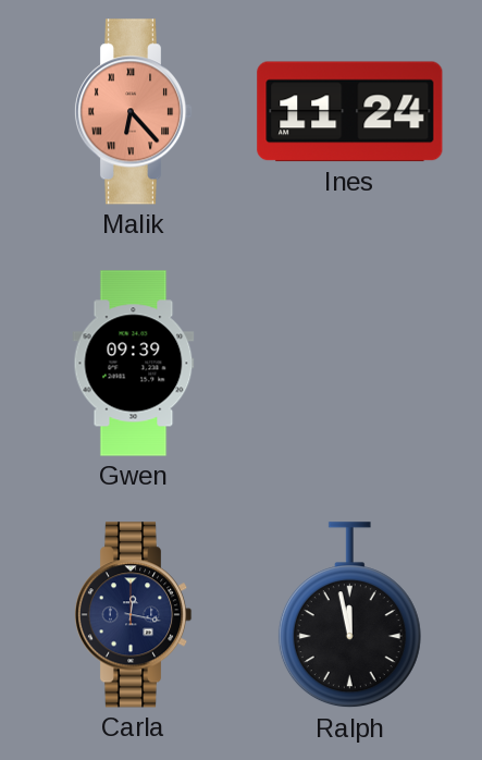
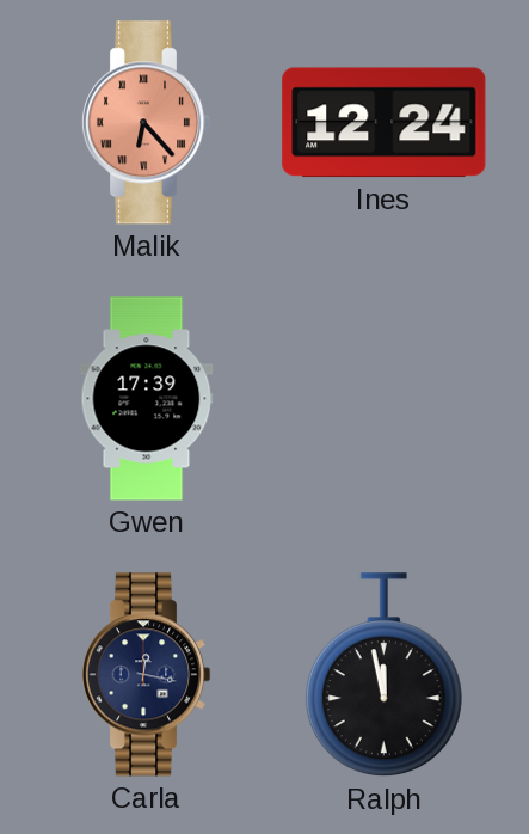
Ines: 11:24 -> 12:24
Gwen: 09:39 -> 17:39
